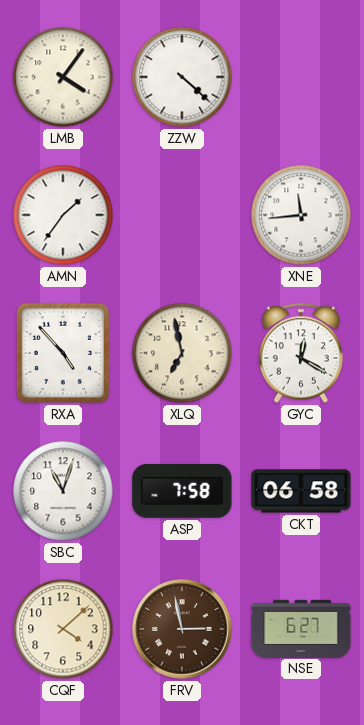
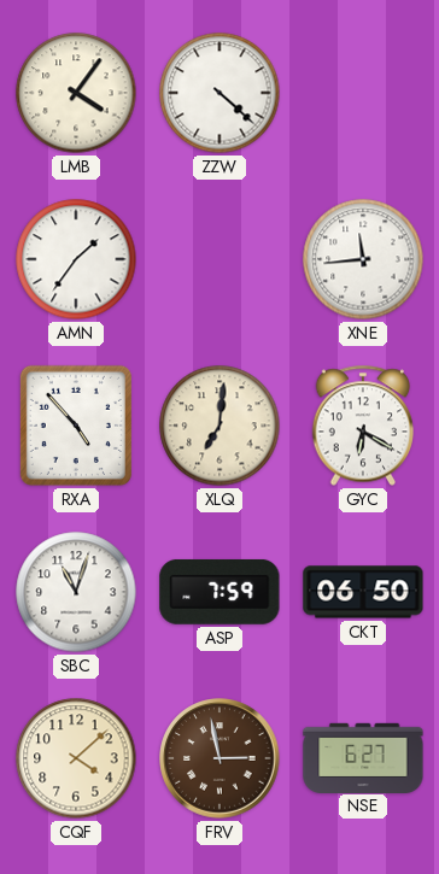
XLQ: 6:58 -> 7:01
GYC: 12:20 -> 6:20
ASP: 7:58 -> 7:59
CKT: 06:58 -> 06:50
